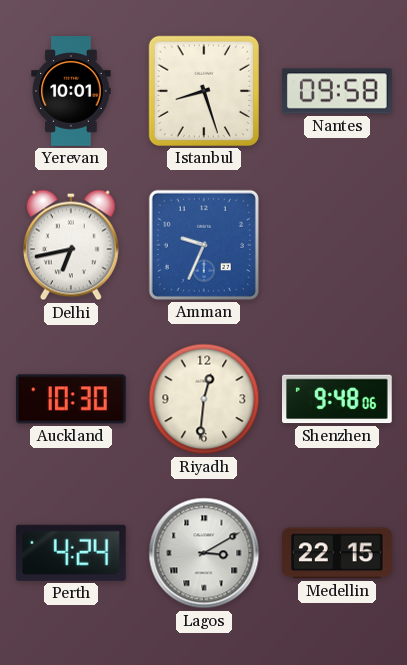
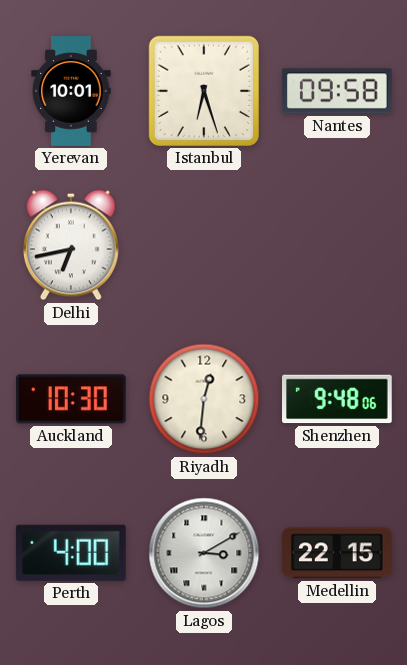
Istanbul: 8:27 -> 6:27
Amman: 9:34 -> none
Perth: 4:24 -> 4:00
